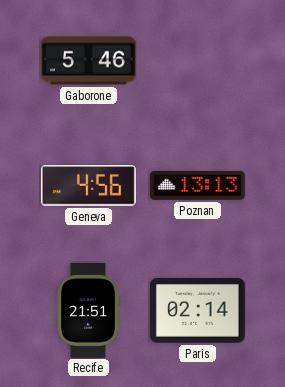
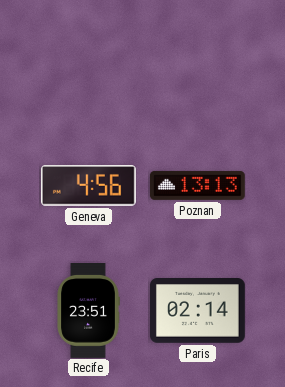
Gaborone: 5:46 -> none
Recife: 21:51 -> 23:51
